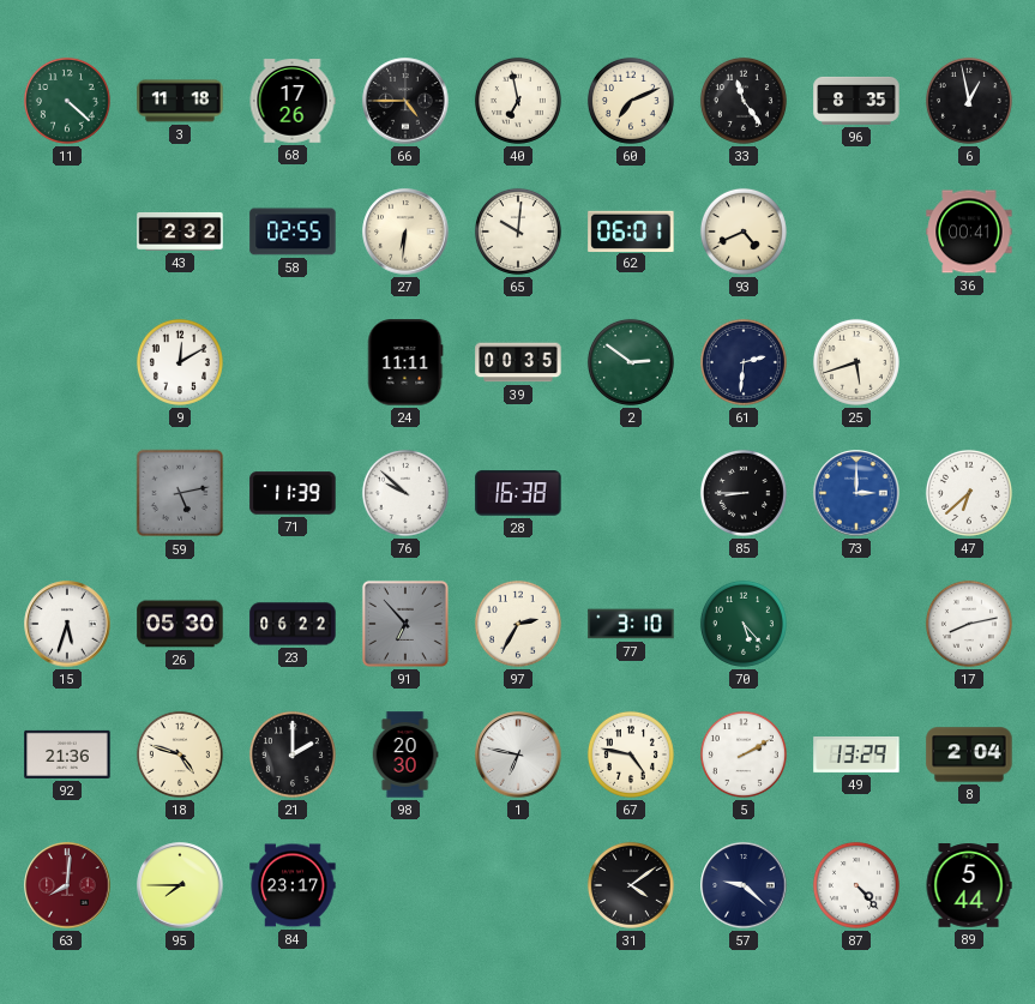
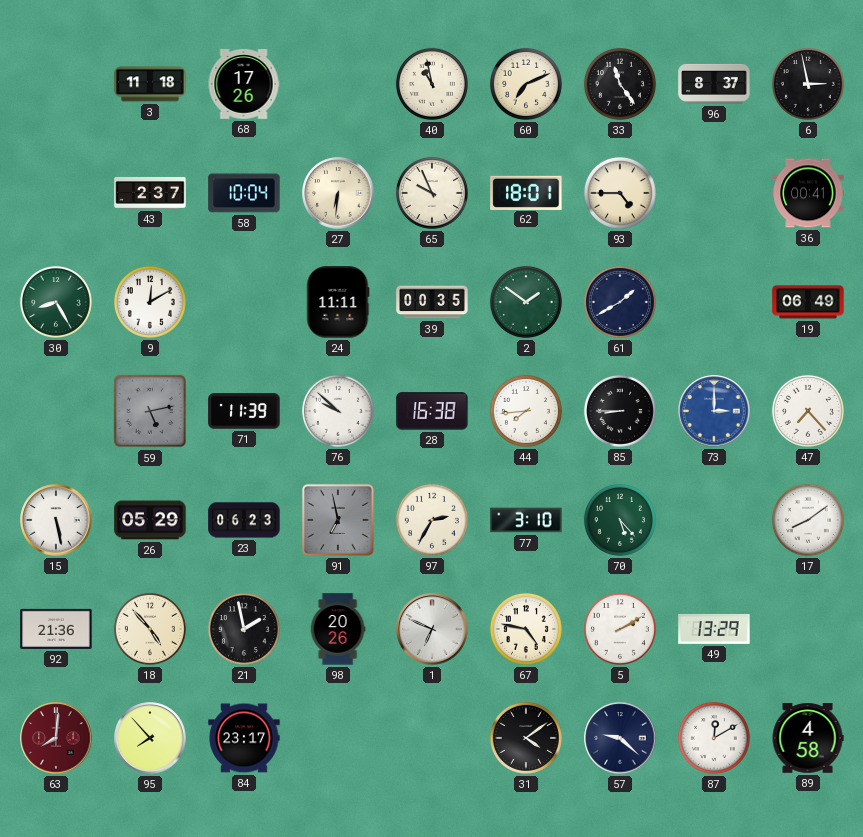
11: 4:22 -> none
66: 4:45 -> none
40: 6:58 -> 10:58
96: 8:35 -> 8:37
6: 12:58 -> 2:58
43: 2:32 -> 2:37
58: 02:55 -> 10:04
65: 10:01 -> 9:56
62: 06:01 -> 18:01
93: 4:41 -> 4:45
30: none -> 8:25
2: 2:51 -> 1:51
61: 2:31 -> 1:40
25: 5:42 -> none
19: none -> 06:49
44: none -> 7:44
47: 6:38 -> 7:23
15: 5:33 -> 5:28
26: 05:30 -> 05:29
23: 06:22 -> 06:23
91: 6:53 -> 6:58
17: 8:13 -> 8:09
18: 4:48 -> 4:53
21: 2:00 -> 1:58
98: 20:30 -> 20:26
1: 6:47 -> 6:49
8: 2:04 -> none
95: 7:45 -> 7:53
87: 4:23 -> 12:10
89: 5:44 -> 4:58
